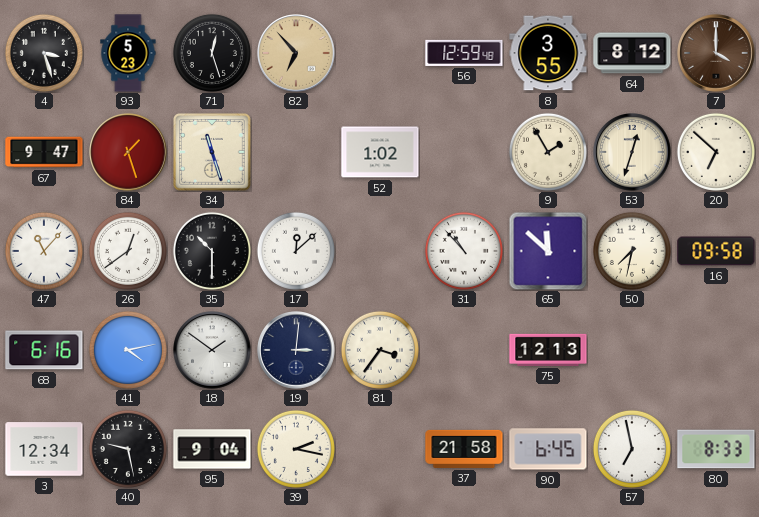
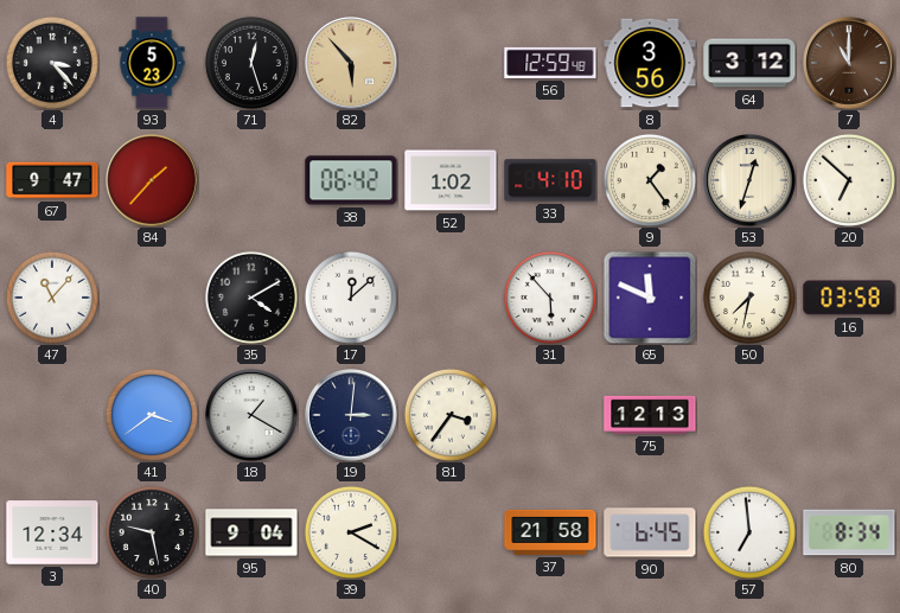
4: 3:27 -> 3:23
82: 6:53 -> 5:53
8: 3:55 -> 3:56
64: 8:12 -> 3:12
7: 4:00 -> 11:00
84: 1:27 -> 1:37
34: 11:27 -> none
38: none -> 06:42
33: none -> 4:10
9: 1:55 -> 1:24
26: 12:39 -> none
35: 10:30 -> 4:10
31: 10:53 -> 5:53
65: 11:52 -> 11:49
16: 09:58 -> 03:58
68: 6:16 -> none
41: 4:13 -> 3:39
18: 1:51 -> 1:20
39: 2:17 -> 2:20
57: 6:58 -> 6:59
80: 8:33 -> 8:34
